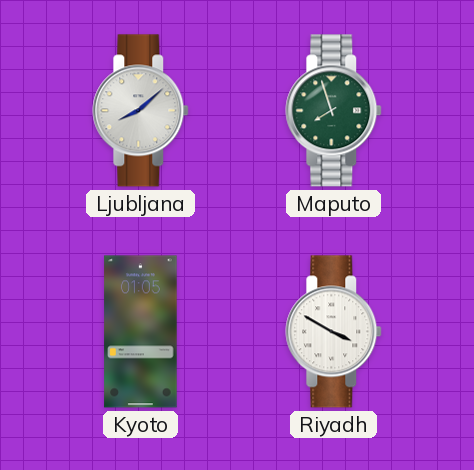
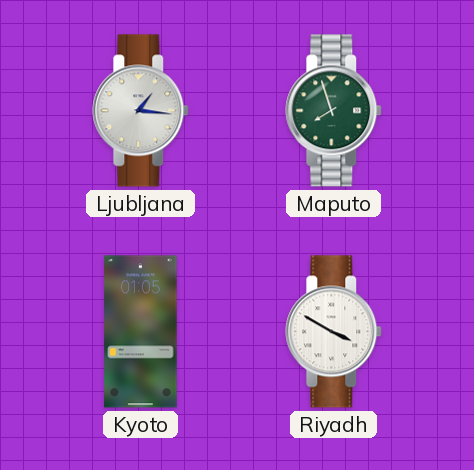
Ljubljana: 8:08 -> 1:16
